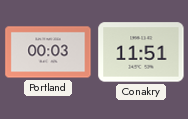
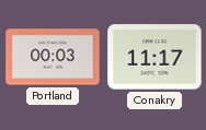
Conakry: 11:51 -> 11:17
